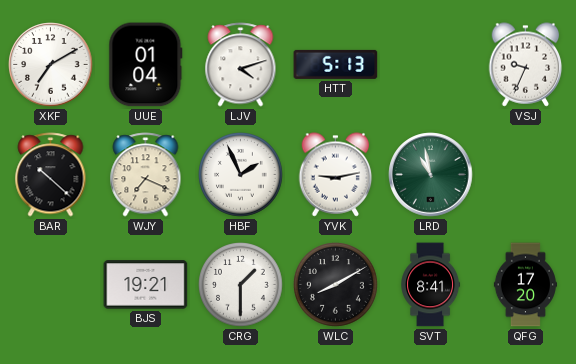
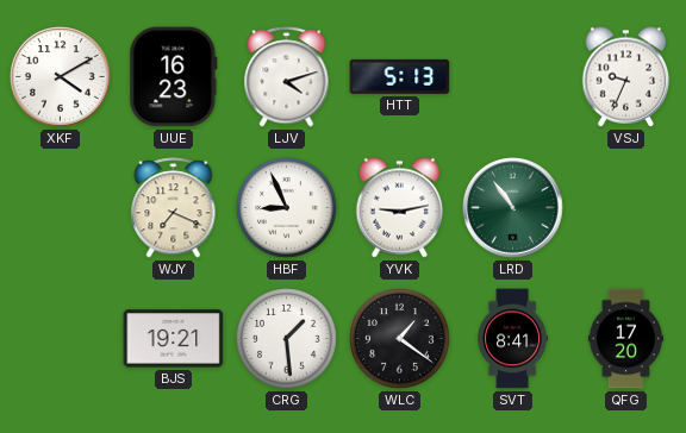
XKF: 7:10 -> 4:10
UUE: 01:04 -> 16:23
BAR: 10:22 -> none
HBF: 1:56 -> 8:56
LRD: 10:58 -> 10:54
CRG: 1:30 -> 1:29
WLC: 8:10 -> 1:21
